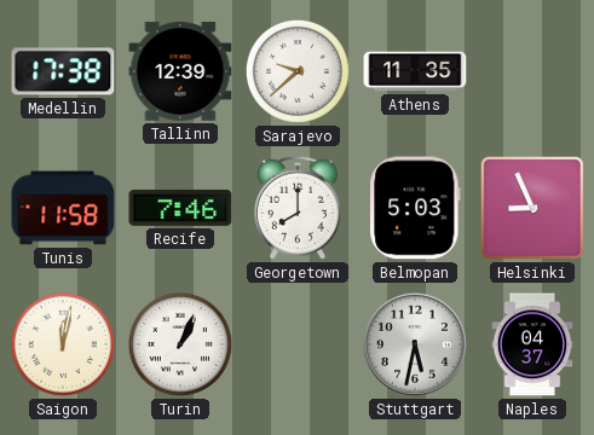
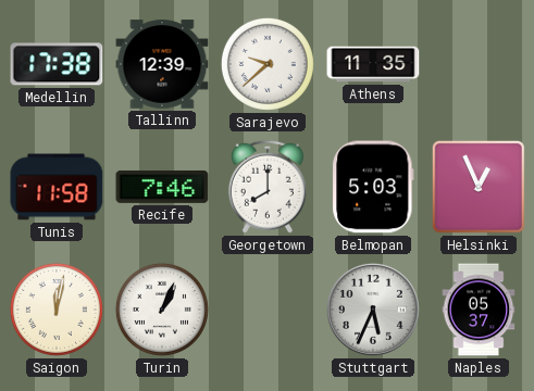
Helsinki: 8:56 -> 12:56
Stuttgart: 5:32 -> 5:34
Naples: 04:37 -> 05:37
